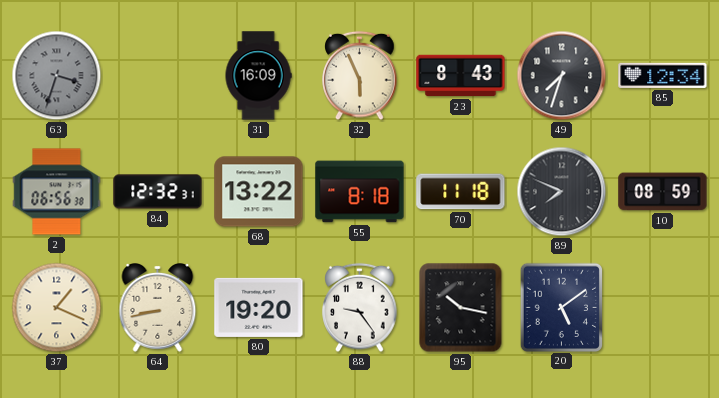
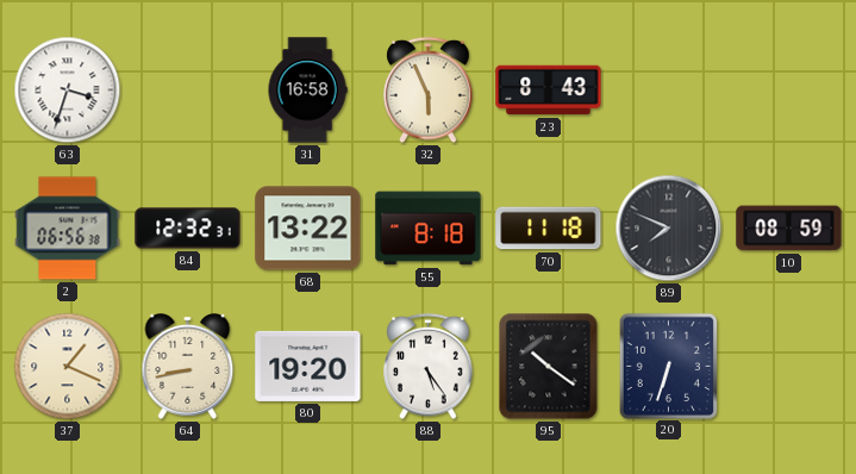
63 dial: grey -> white
31: 16:09 -> 16:58
49: 7:33 -> none
85: 12:34 -> none
88: 9:24 -> 5:24
95: 10:17 -> 10:21
20: 5:09 -> 6:33
